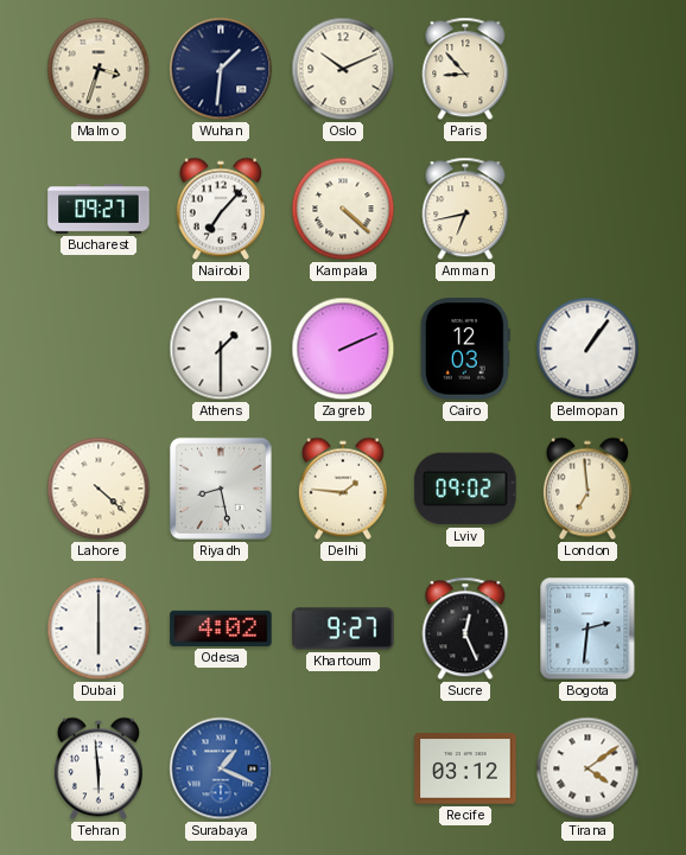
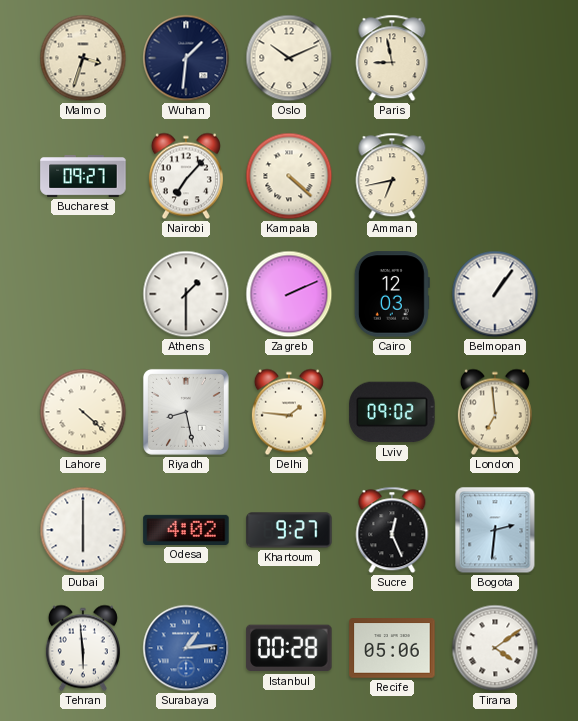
Paris: 8:53 -> 8:58
Surabaya: 1:19 -> 1:14
Istanbul: none -> 00:28
Recife: 03:12 -> 05:06
